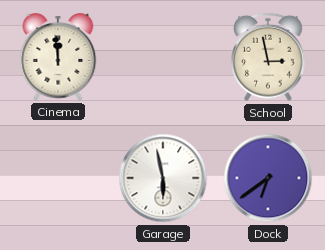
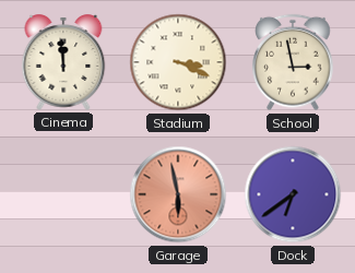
Stadium: none -> 3:19
Garage dial: white -> salmon
